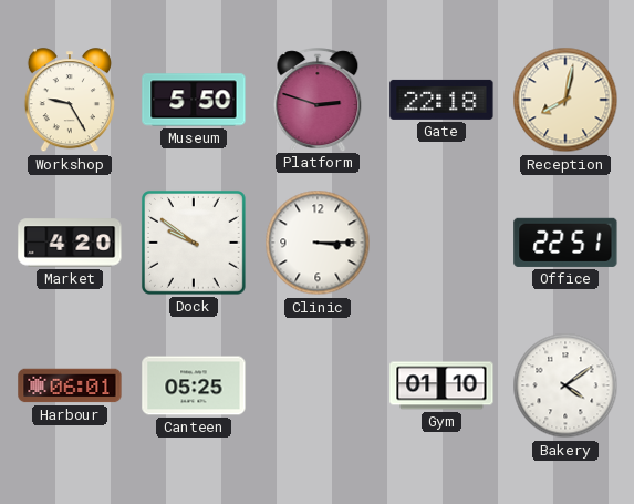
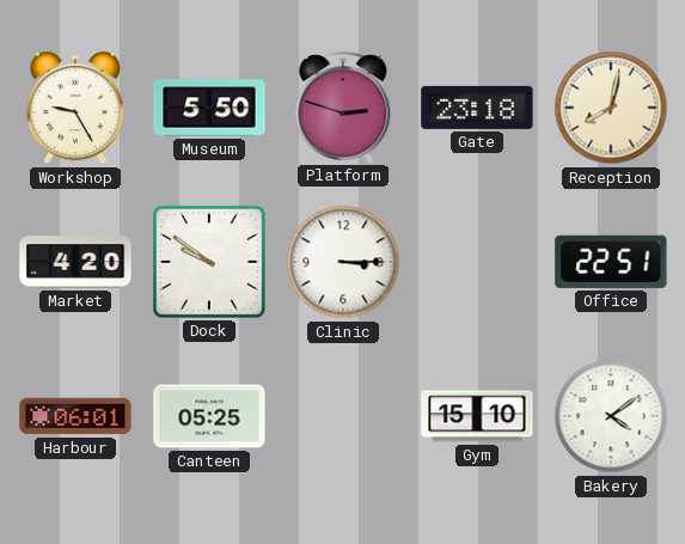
Gate: 22:18 -> 23:18
Gym: 01:10 -> 15:10
